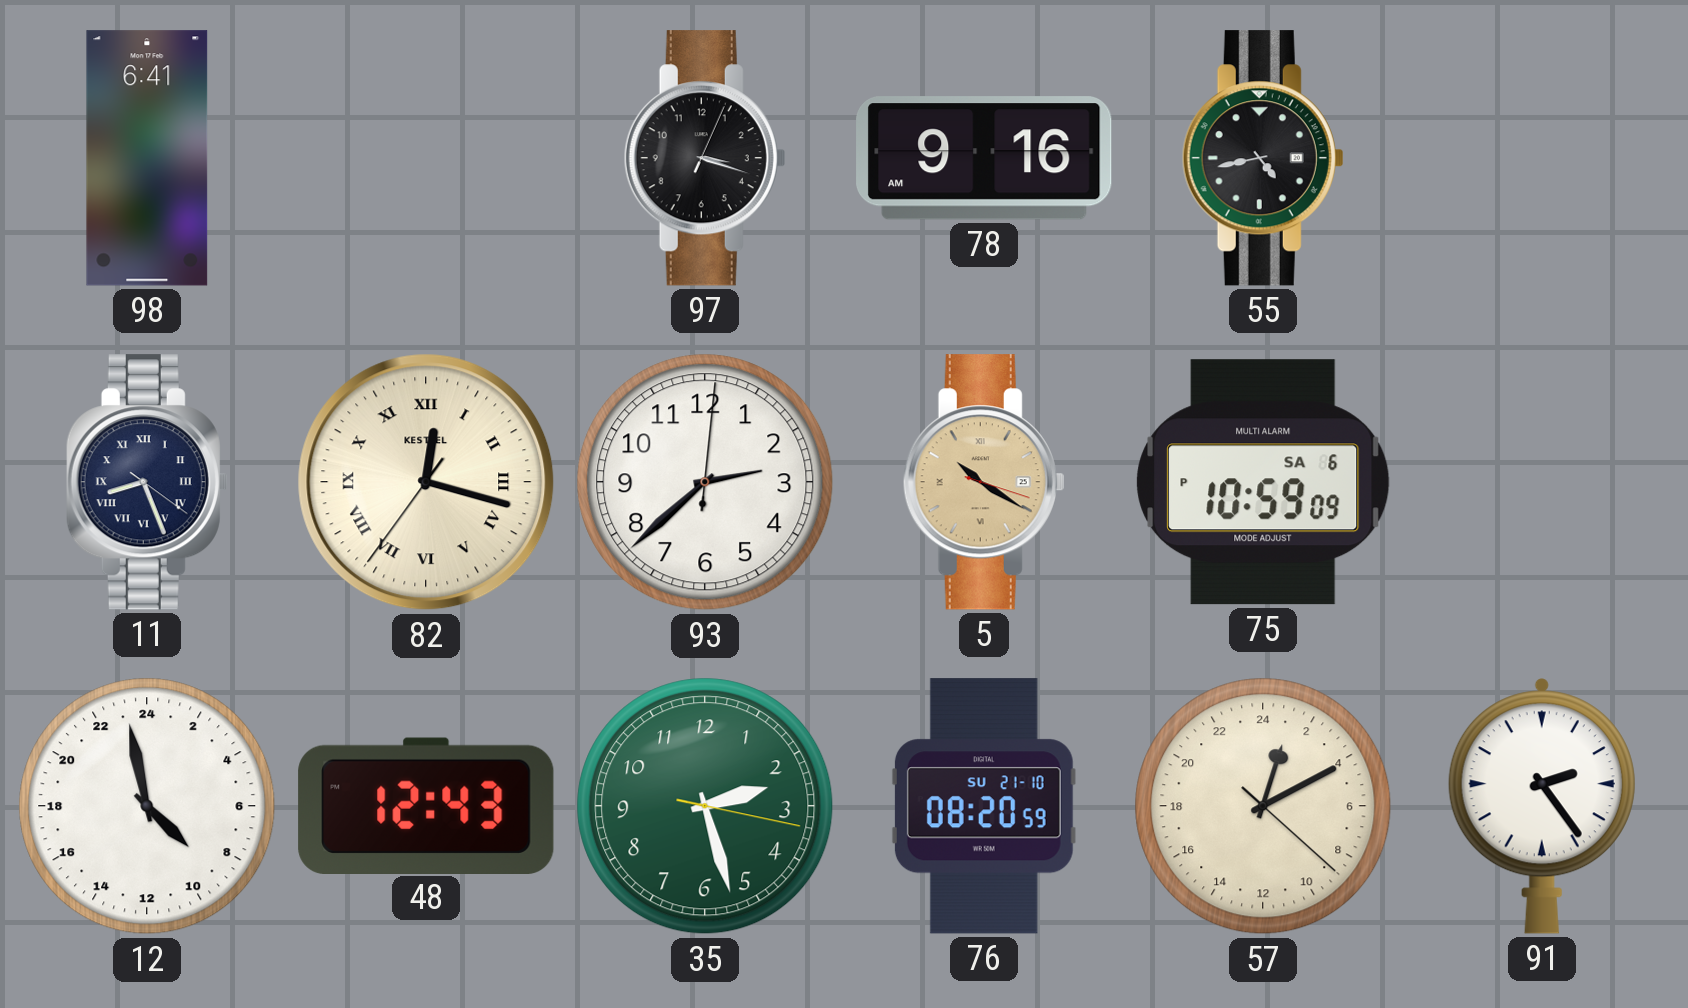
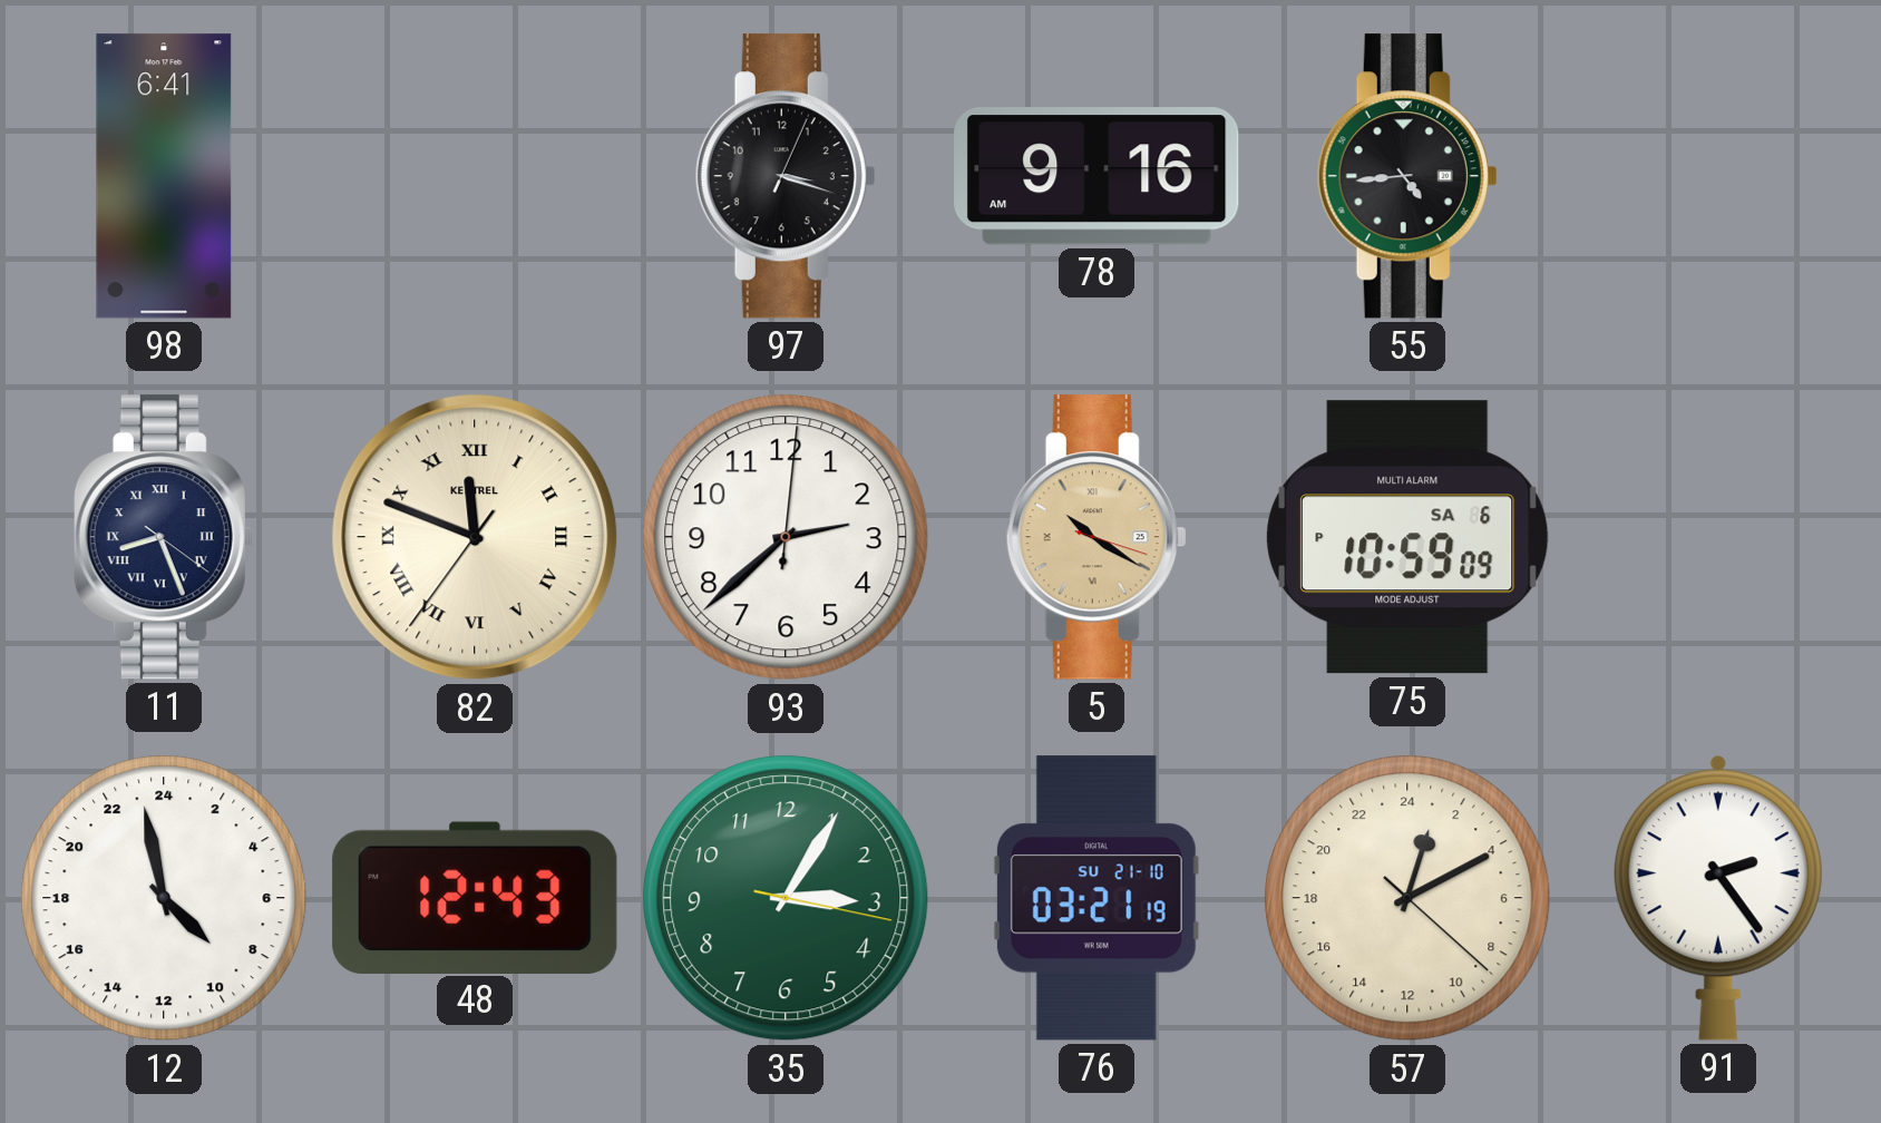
55: 4:43 -> 4:44
82: 12:17 -> 11:48
35: 2:27 -> 3:05
76: 08:20 -> 03:21
